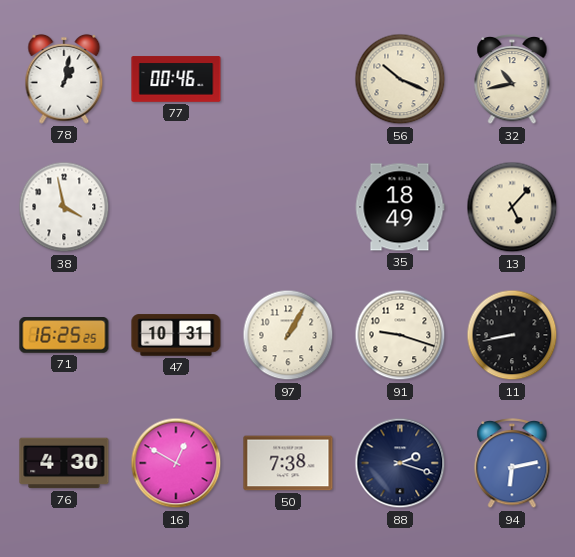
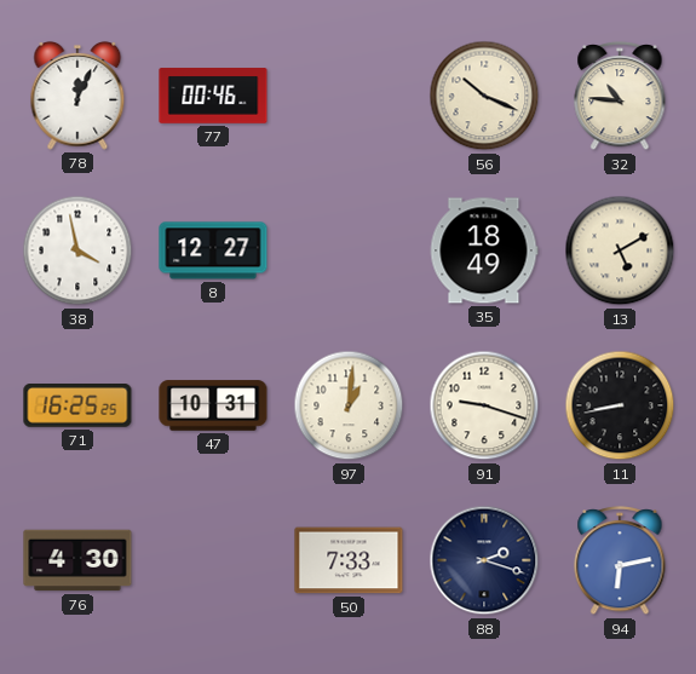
78: 1:02 -> 12:04
32: 10:43 -> 10:46
8: none -> 12:27
13: 5:07 -> 5:10
97: 1:05 -> 1:01
16: 12:50 -> none
50: 7:38 -> 7:33
